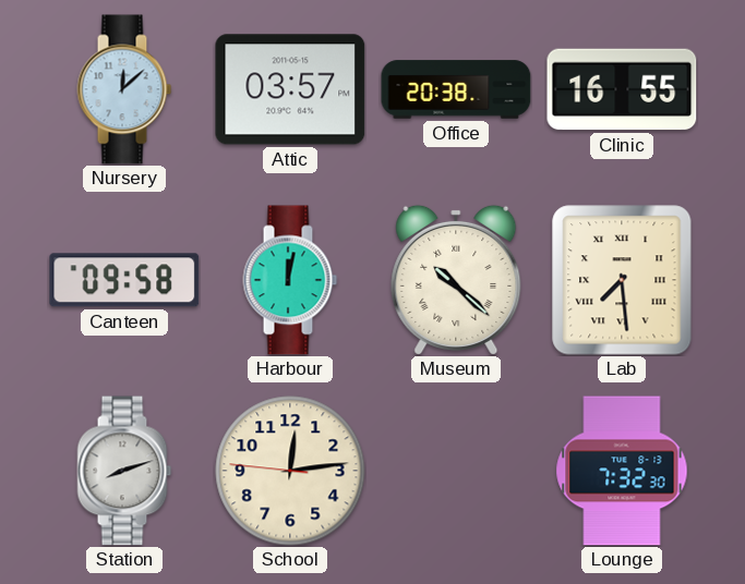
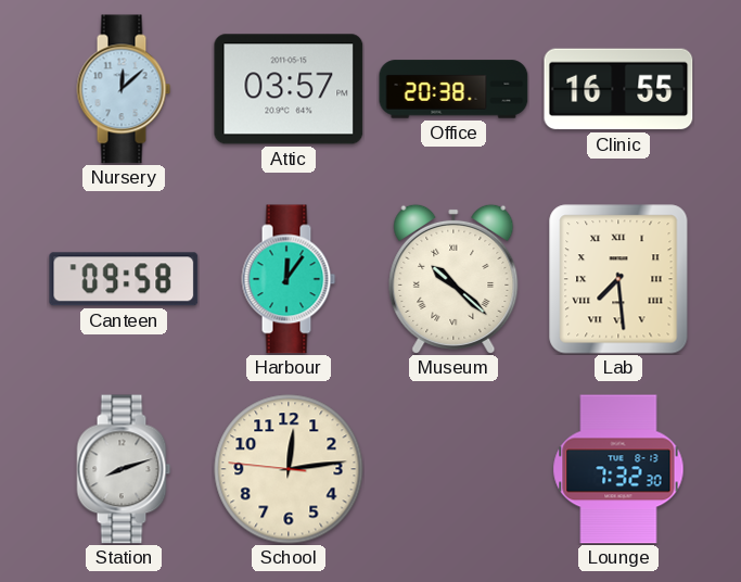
Harbour: 12:02 -> 12:06
